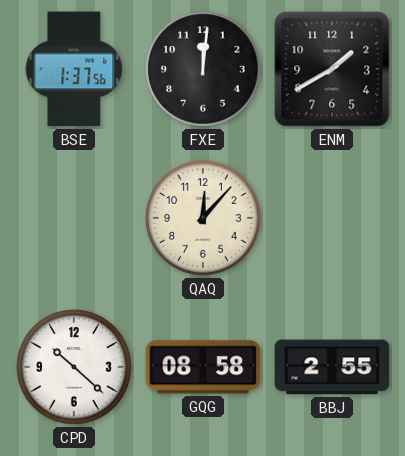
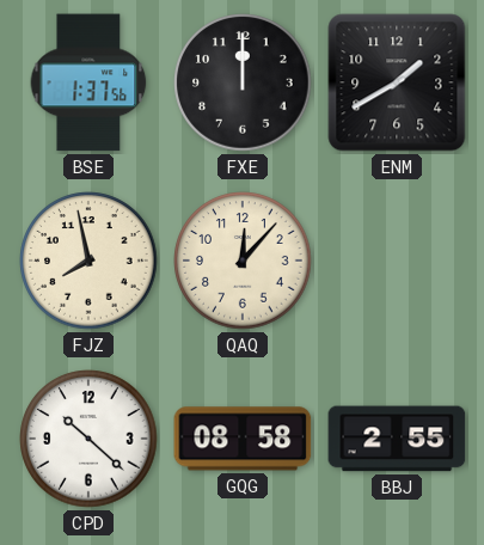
FXE: 12:01 -> 12:00
FJZ: none -> 7:58
